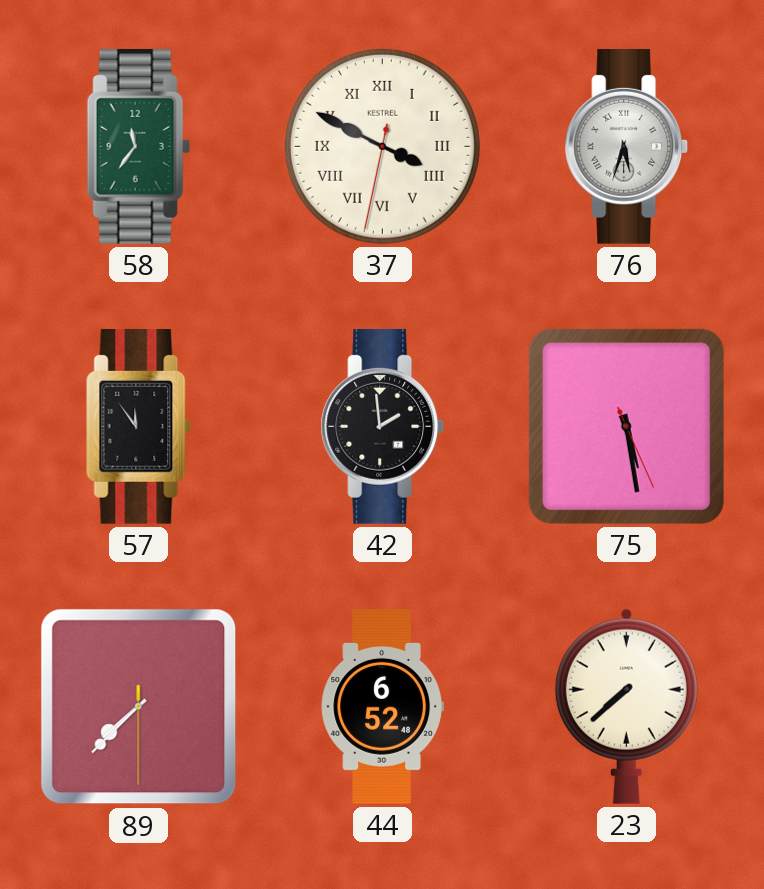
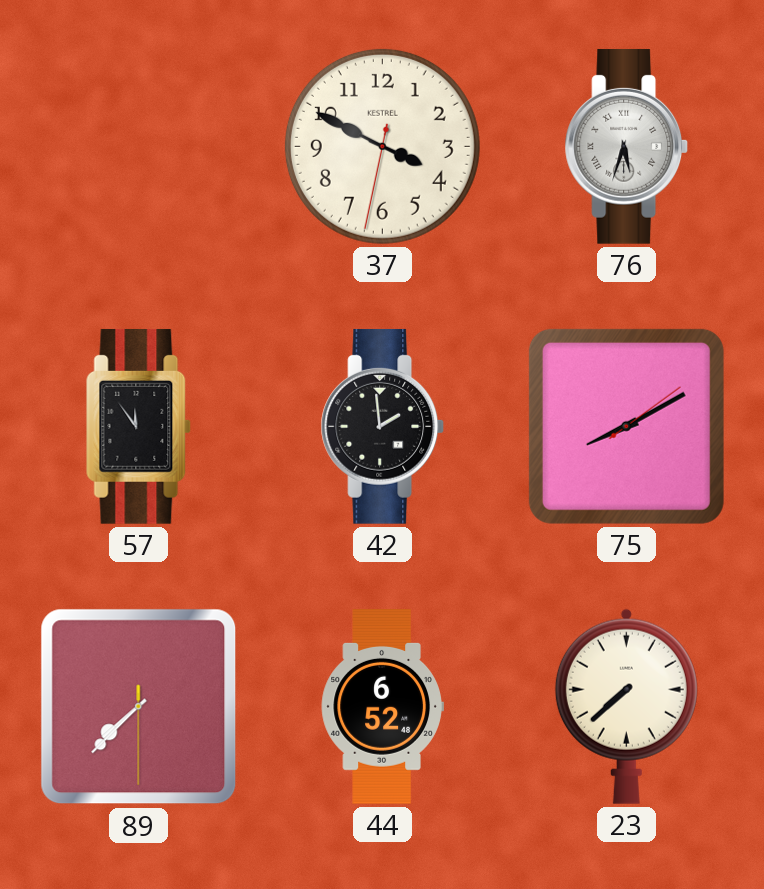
58: 11:36 -> none
37 numerals: Roman -> Arabic
75: 5:28 -> 8:10
